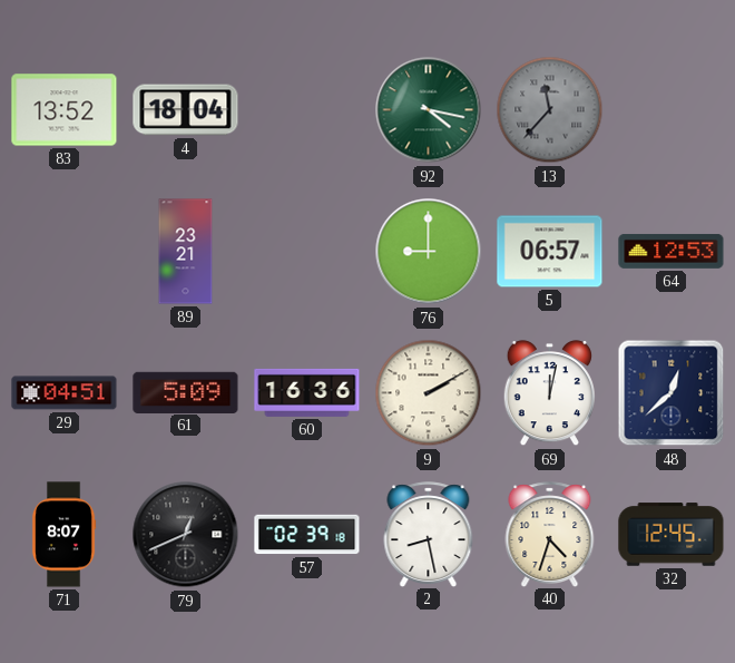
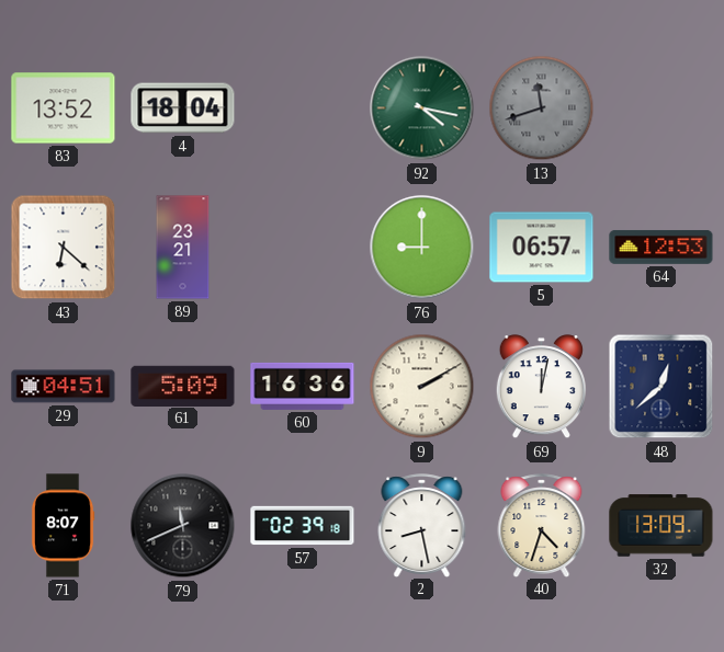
13: 11:37 -> 11:42
43: none -> 6:22
79: 12:41 -> 11:41
32: 12:45 -> 13:09
